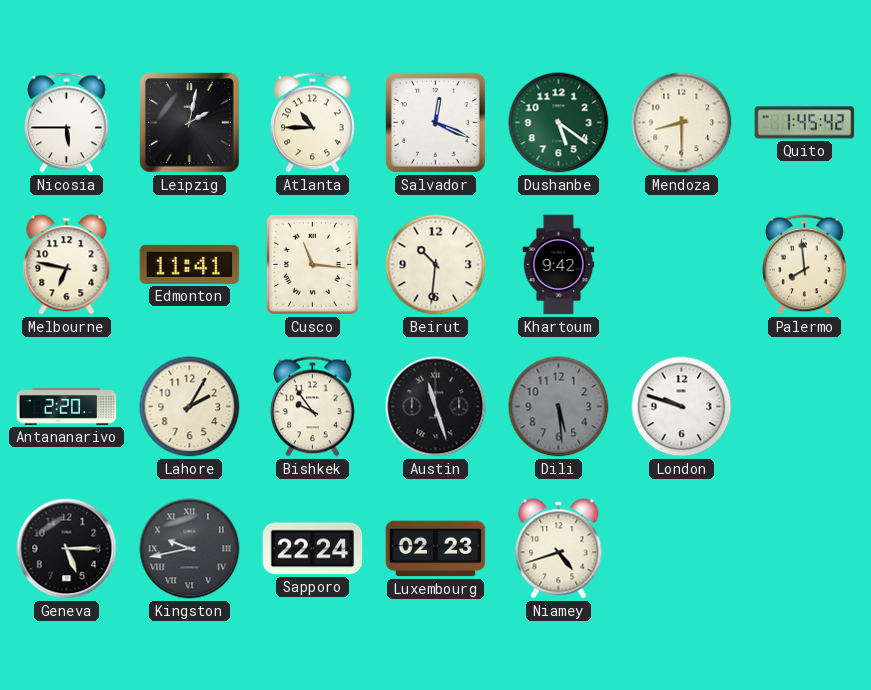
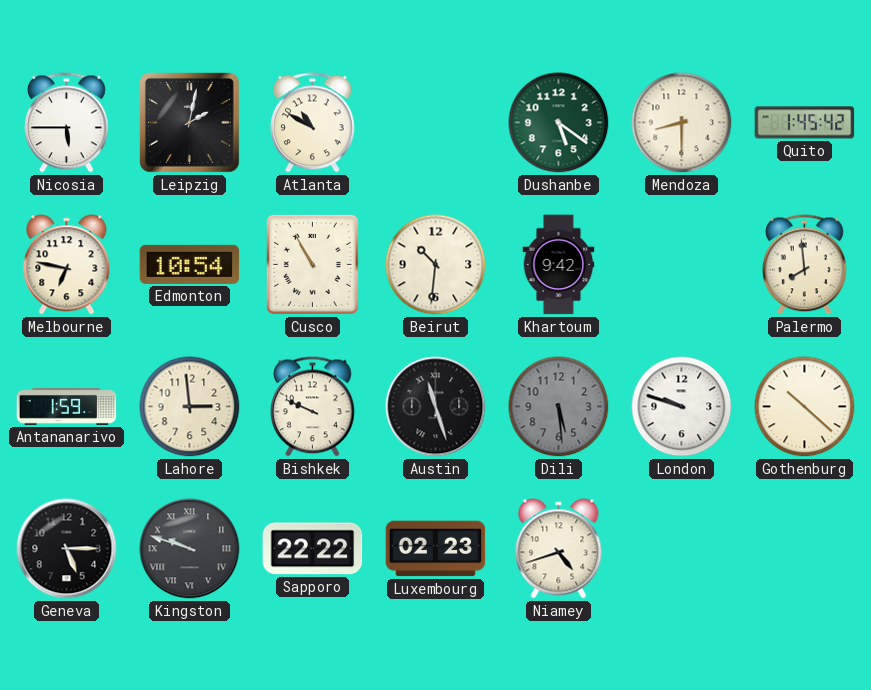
Atlanta: 10:45 -> 10:50
Salvador: 12:19 -> none
Edmonton: 11:41 -> 10:54
Cusco: 11:16 -> 10:55
Antananarivo: 2:20 -> 1:59
Lahore: 2:05 -> 2:59
Bishkek: 9:54 -> 9:49
Gothenburg: none -> 10:22
Kingston: 9:43 -> 9:48
Sapporo: 22:24 -> 22:22
